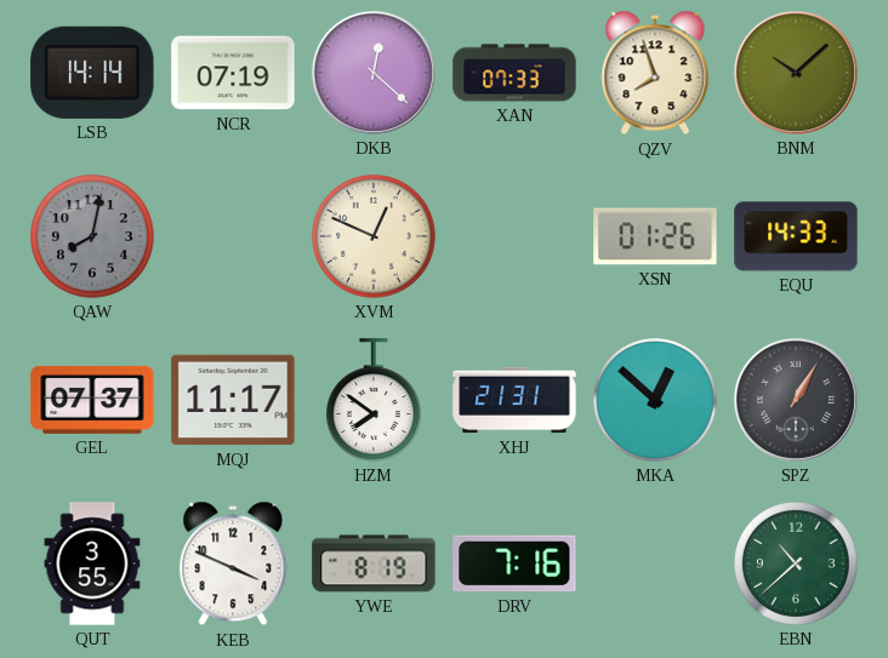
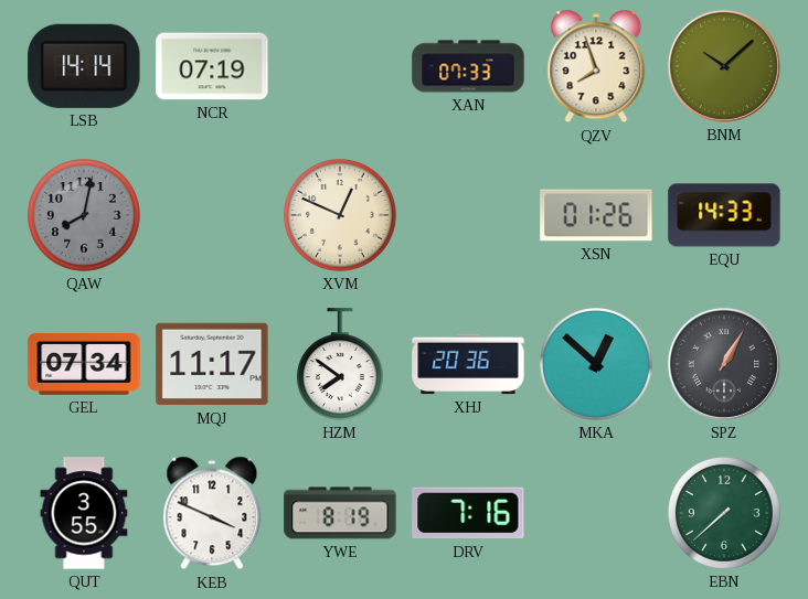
DKB: 12:22 -> none
GEL: 07:37 -> 07:34
XHJ: 21:31 -> 20:36
EBN: 10:38 -> 7:38
